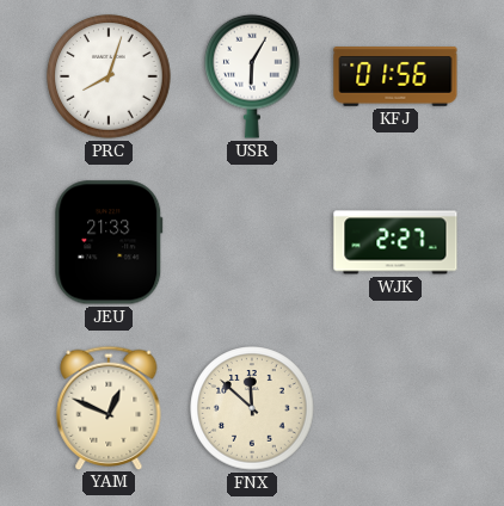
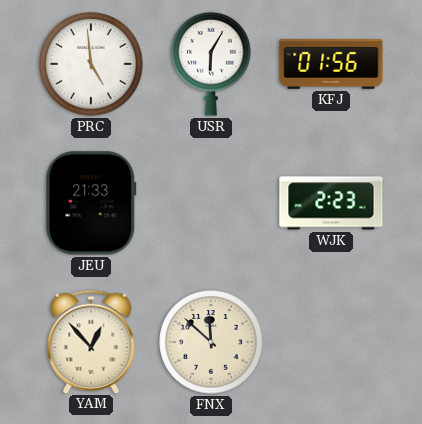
PRC: 8:03 -> 4:59
WJK: 2:27 -> 2:23
YAM: 12:49 -> 12:53
